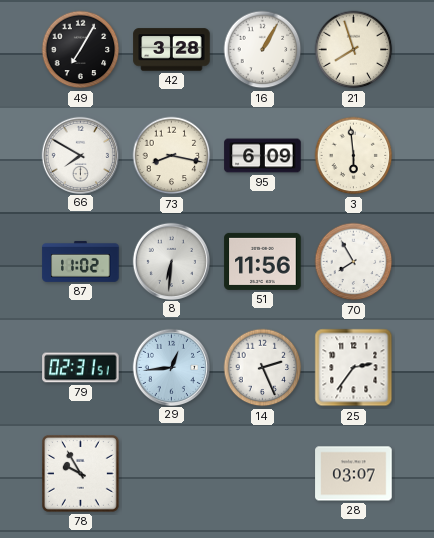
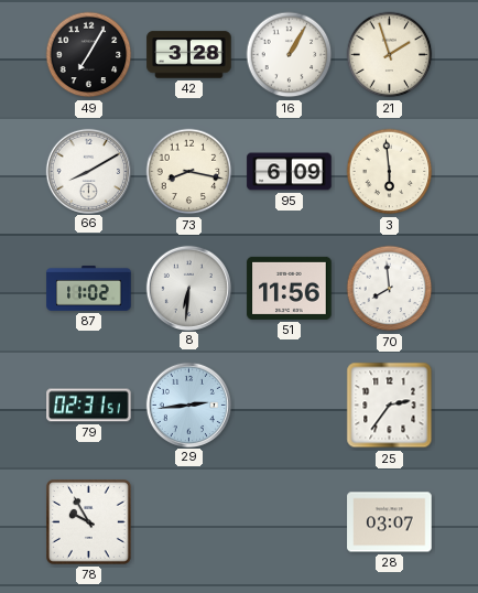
21: 7:57 -> 1:57
66: 7:50 -> 8:10
70: 7:55 -> 7:59
29: 12:44 -> 2:44
14: 2:26 -> none
